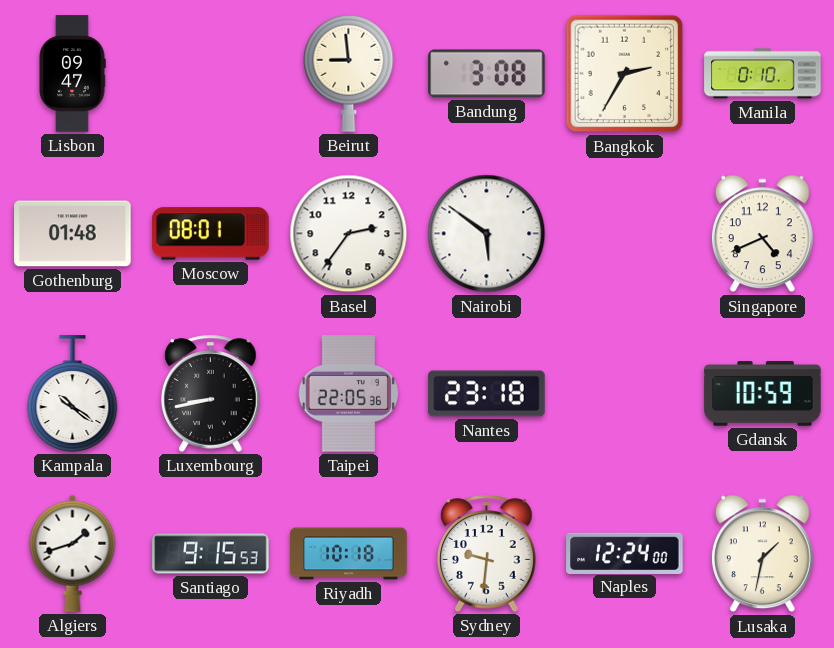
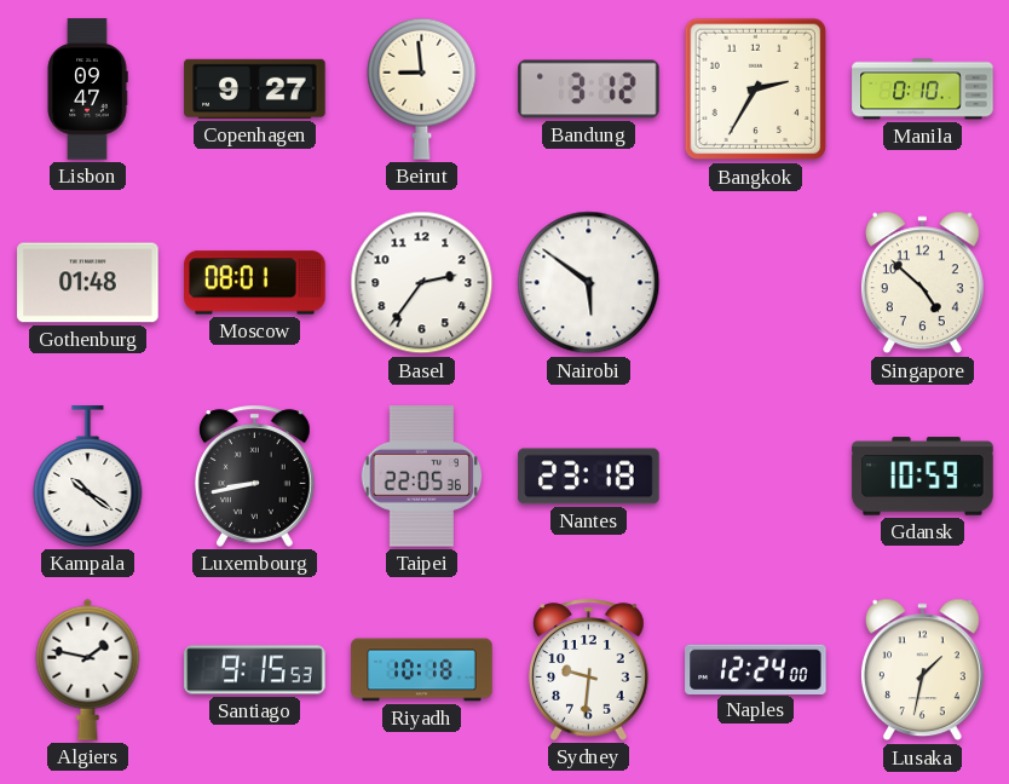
Copenhagen: none -> 9:27
Bandung: 3:08 -> 3:12
Singapore: 4:41 -> 4:52
Algiers: 1:42 -> 1:47
